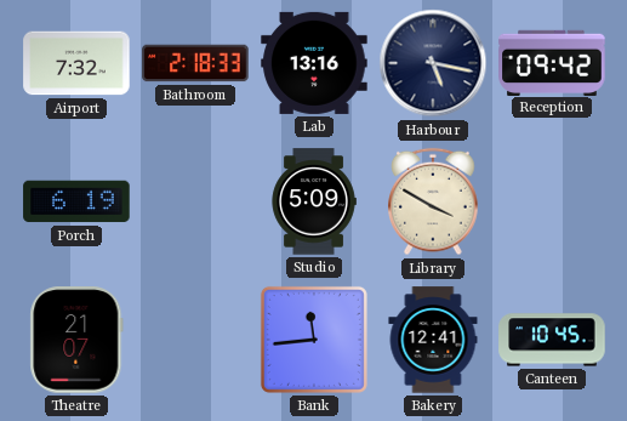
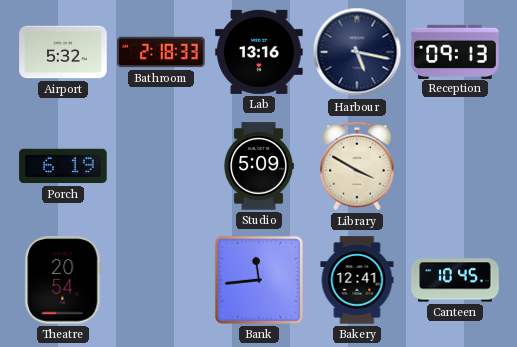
Airport: 7:32 -> 5:32
Reception: 09:42 -> 09:13
Theatre: 21:07 -> 20:54
